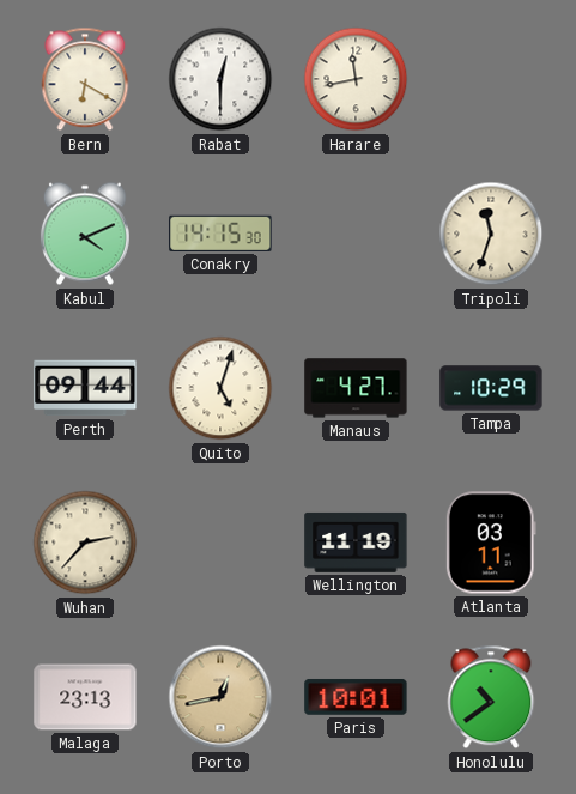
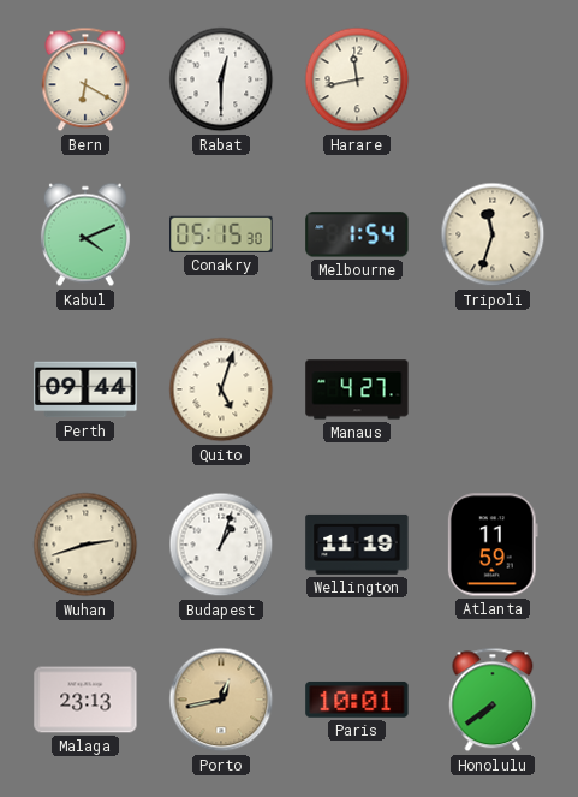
Conakry: 14:15 -> 05:15
Melbourne: none -> 1:54
Tampa: 10:29 -> none
Wuhan: 2:37 -> 2:42
Budapest: none -> 1:03
Atlanta: 03:11 -> 11:59
Honolulu: 10:39 -> 7:39
